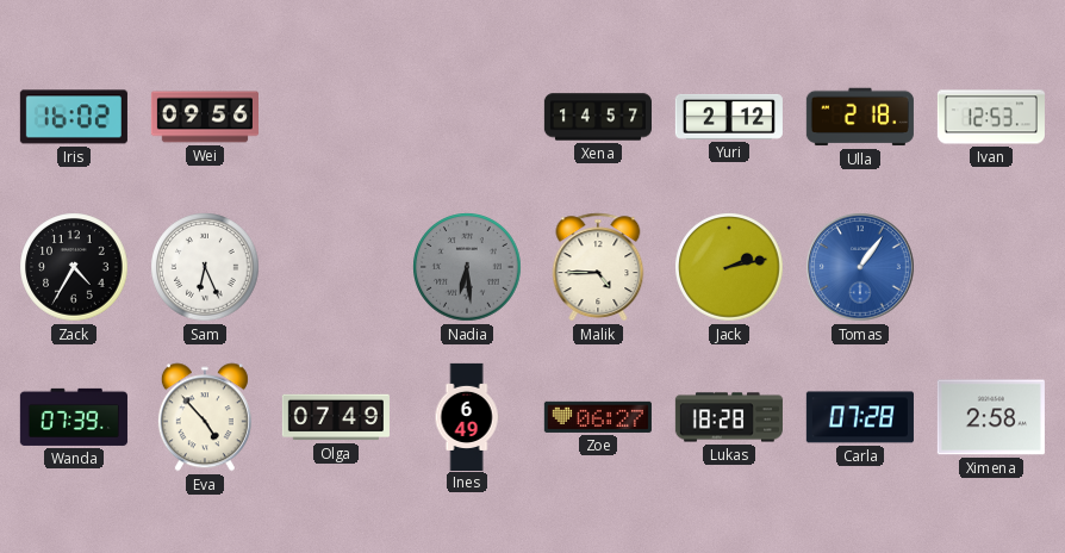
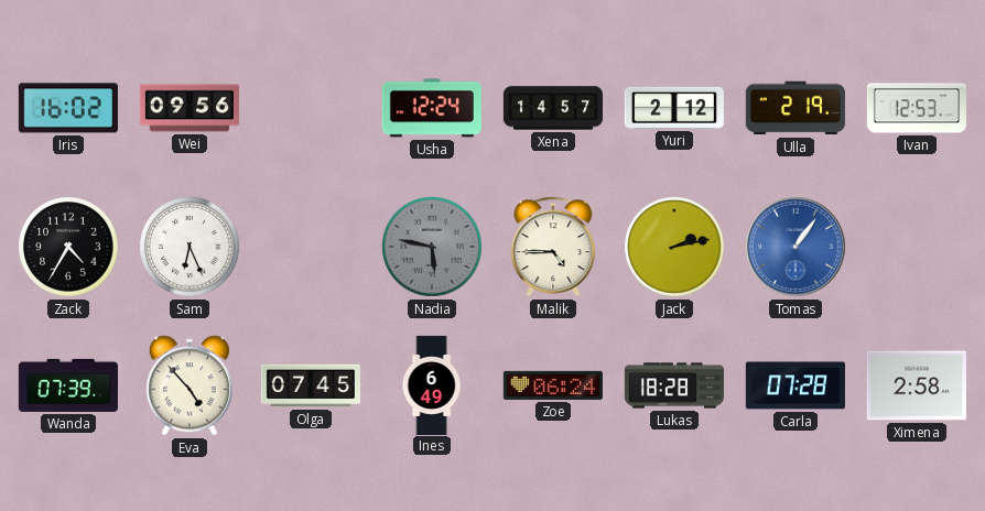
Usha: none -> 12:24
Ulla: 2:18 -> 2:19
Nadia: 6:29 -> 5:47
Olga: 07:49 -> 07:45
Zoe: 06:27 -> 06:24
